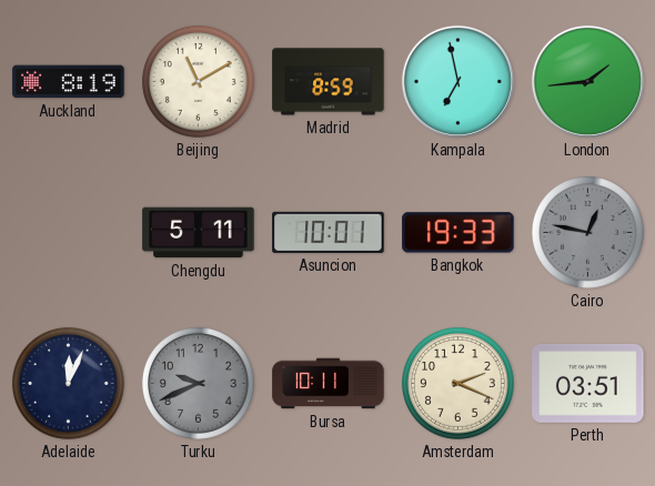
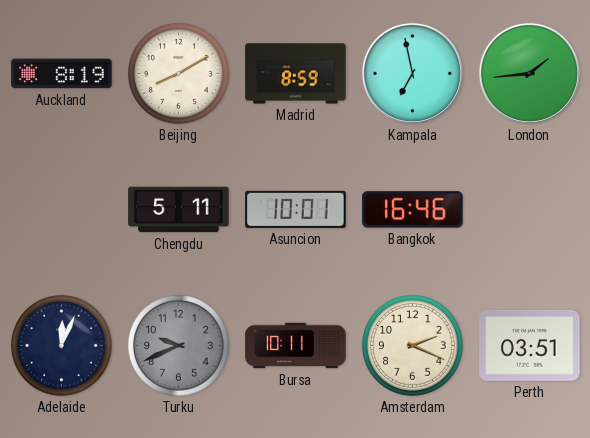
Beijing: 11:10 -> 8:10
Bangkok: 19:33 -> 16:46
Cairo: 12:47 -> none
